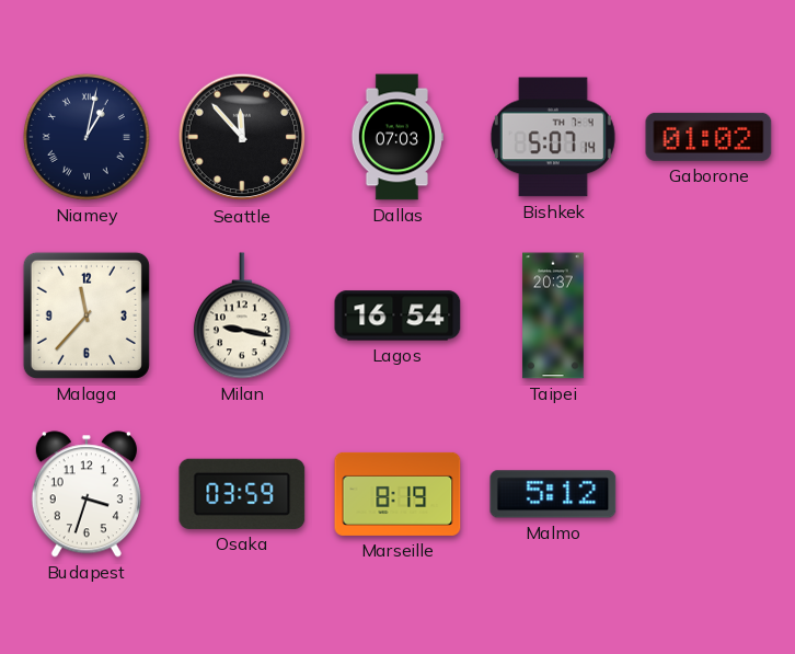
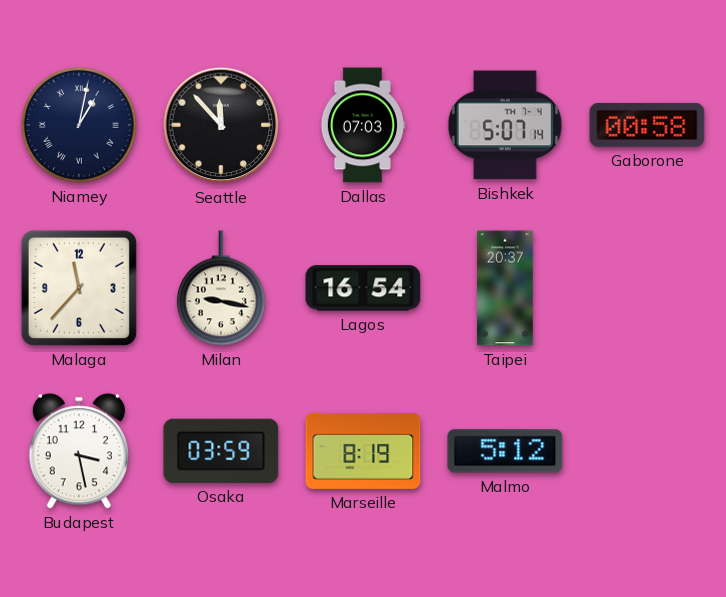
Gaborone: 01:02 -> 00:58
Budapest: 3:33 -> 3:28
